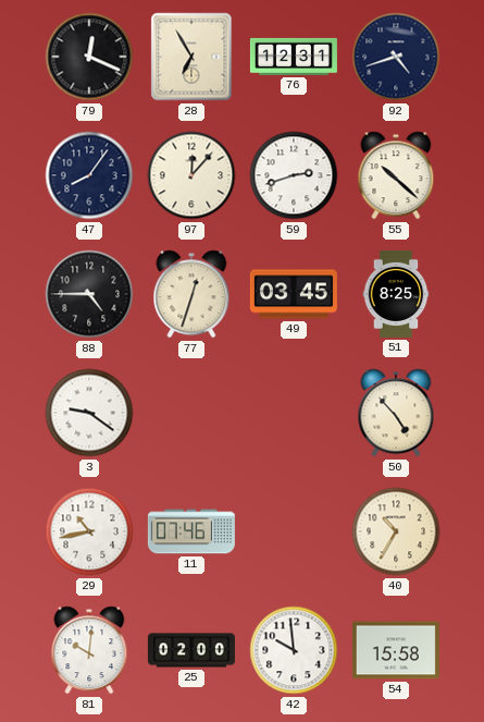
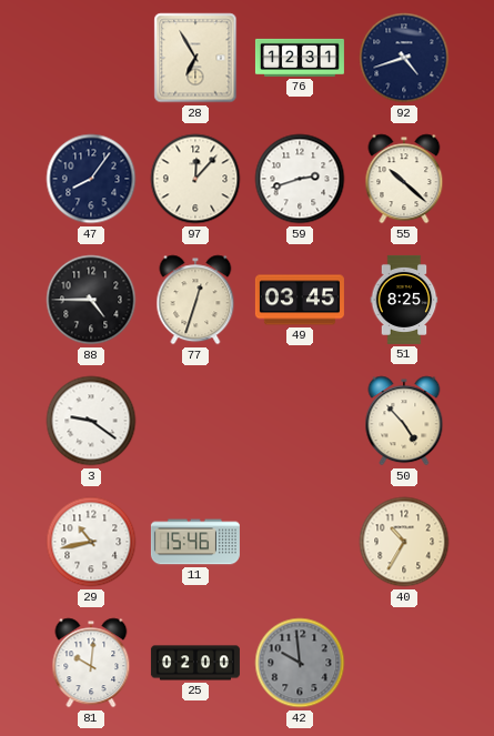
79: 12:19 -> none
11: 07:46 -> 15:46
42 dial: white -> grey
54: 15:58 -> none
